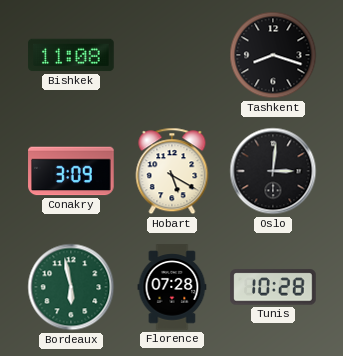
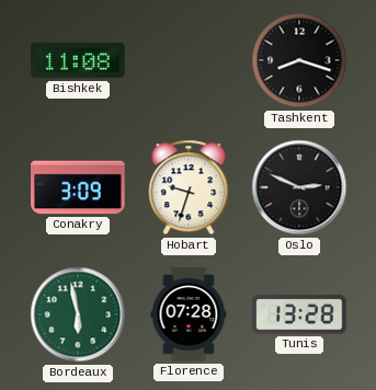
Hobart: 5:20 -> 9:33
Oslo: 3:01 -> 2:49
Tunis: 10:28 -> 13:28
